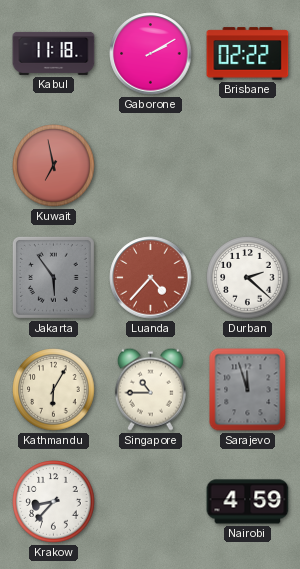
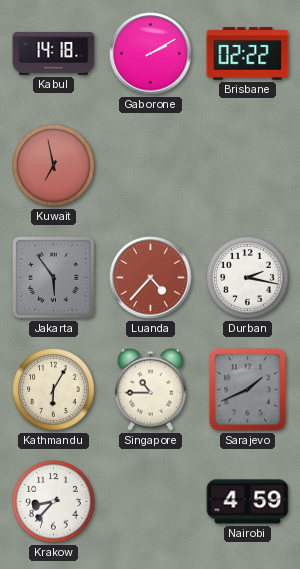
Kabul: 11:18 -> 14:18
Durban: 2:22 -> 2:17
Sarajevo: 11:57 -> 1:41
